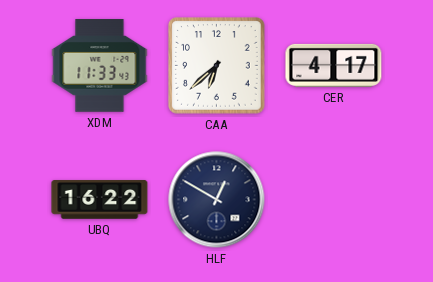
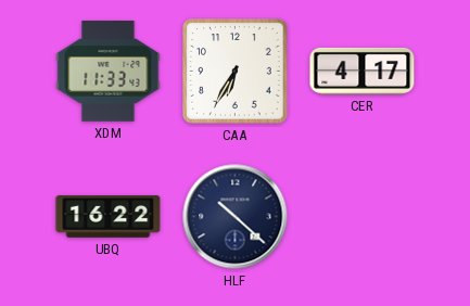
CAA: 6:38 -> 6:35
HLF: 12:50 -> 10:22
